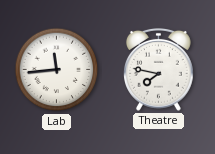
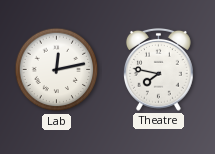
Lab: 11:44 -> 12:13
